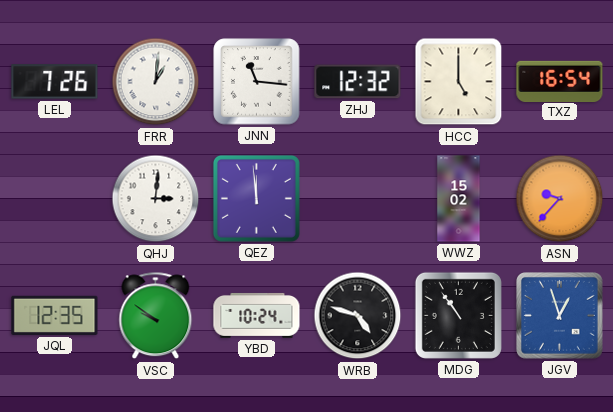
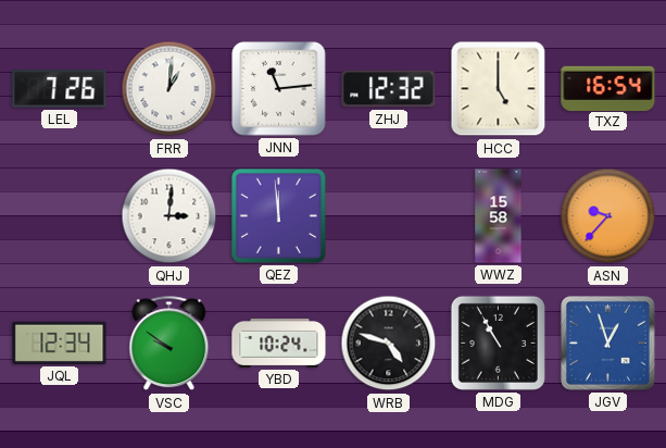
JNN: 11:16 -> 11:14
WWZ: 15:02 -> 15:58
JQL: 12:35 -> 12:34
MDG: 10:54 -> 10:55
